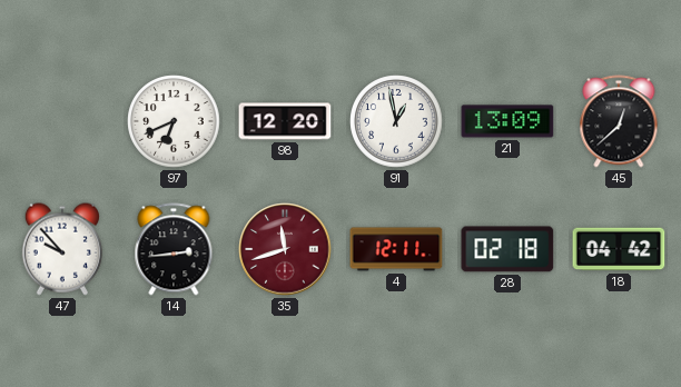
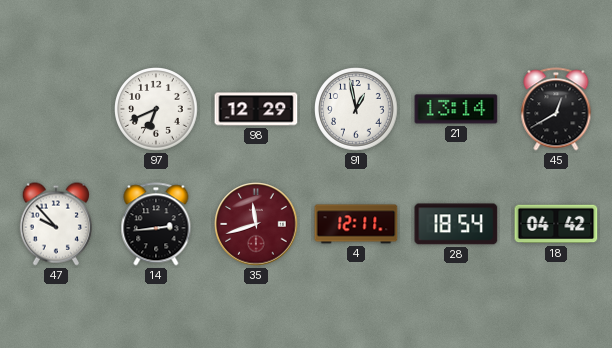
98: 12:20 -> 12:29
21: 13:09 -> 13:14
45: 12:38 -> 12:40
28: 02:18 -> 18:54
